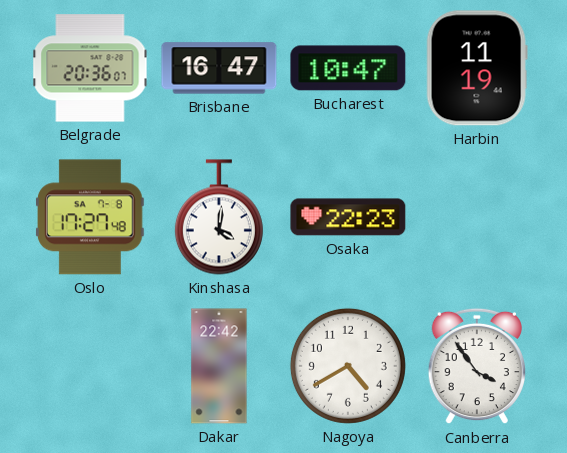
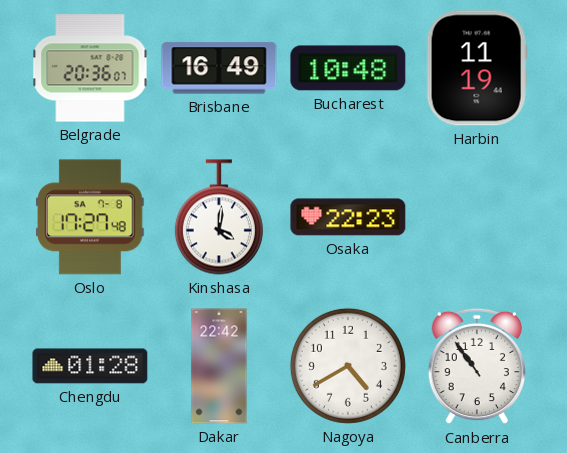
Brisbane: 16:47 -> 16:49
Bucharest: 10:47 -> 10:48
Chengdu: none -> 01:28
Canberra: 3:54 -> 10:54
